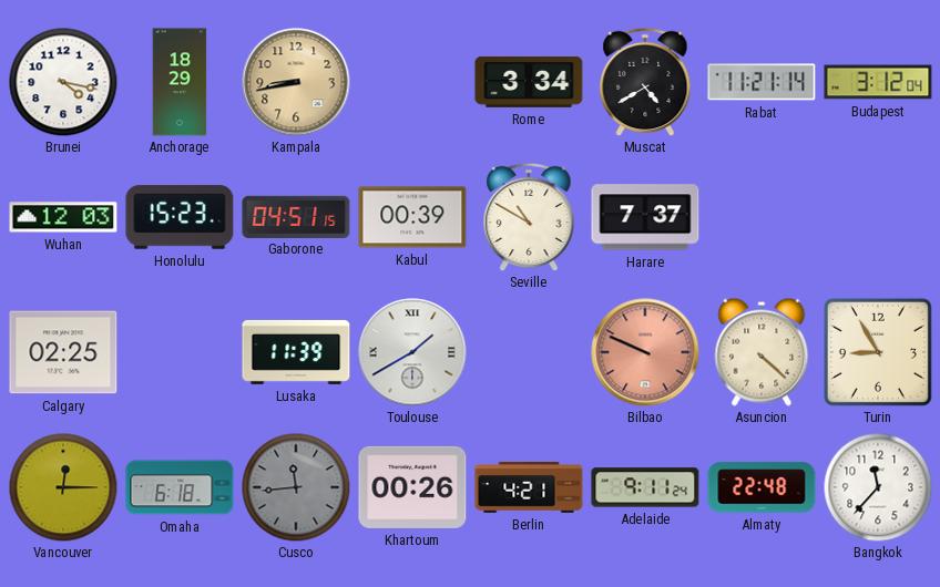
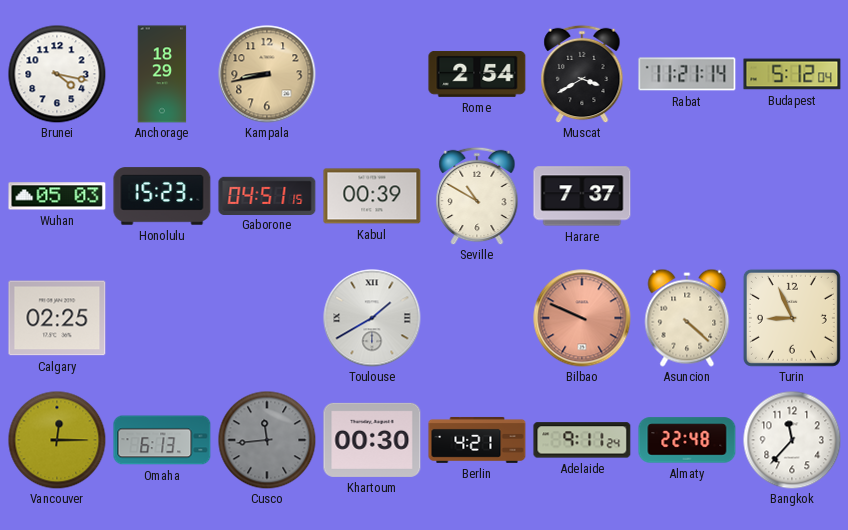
Rome: 3:34 -> 2:54
Muscat: 4:40 -> 3:40
Budapest: 3:12 -> 5:12
Wuhan: 12:03 -> 05:03
Lusaka: 11:39 -> none
Turin: 8:55 -> 8:56
Omaha: 6:18 -> 6:13
Khartoum: 00:26 -> 00:30
